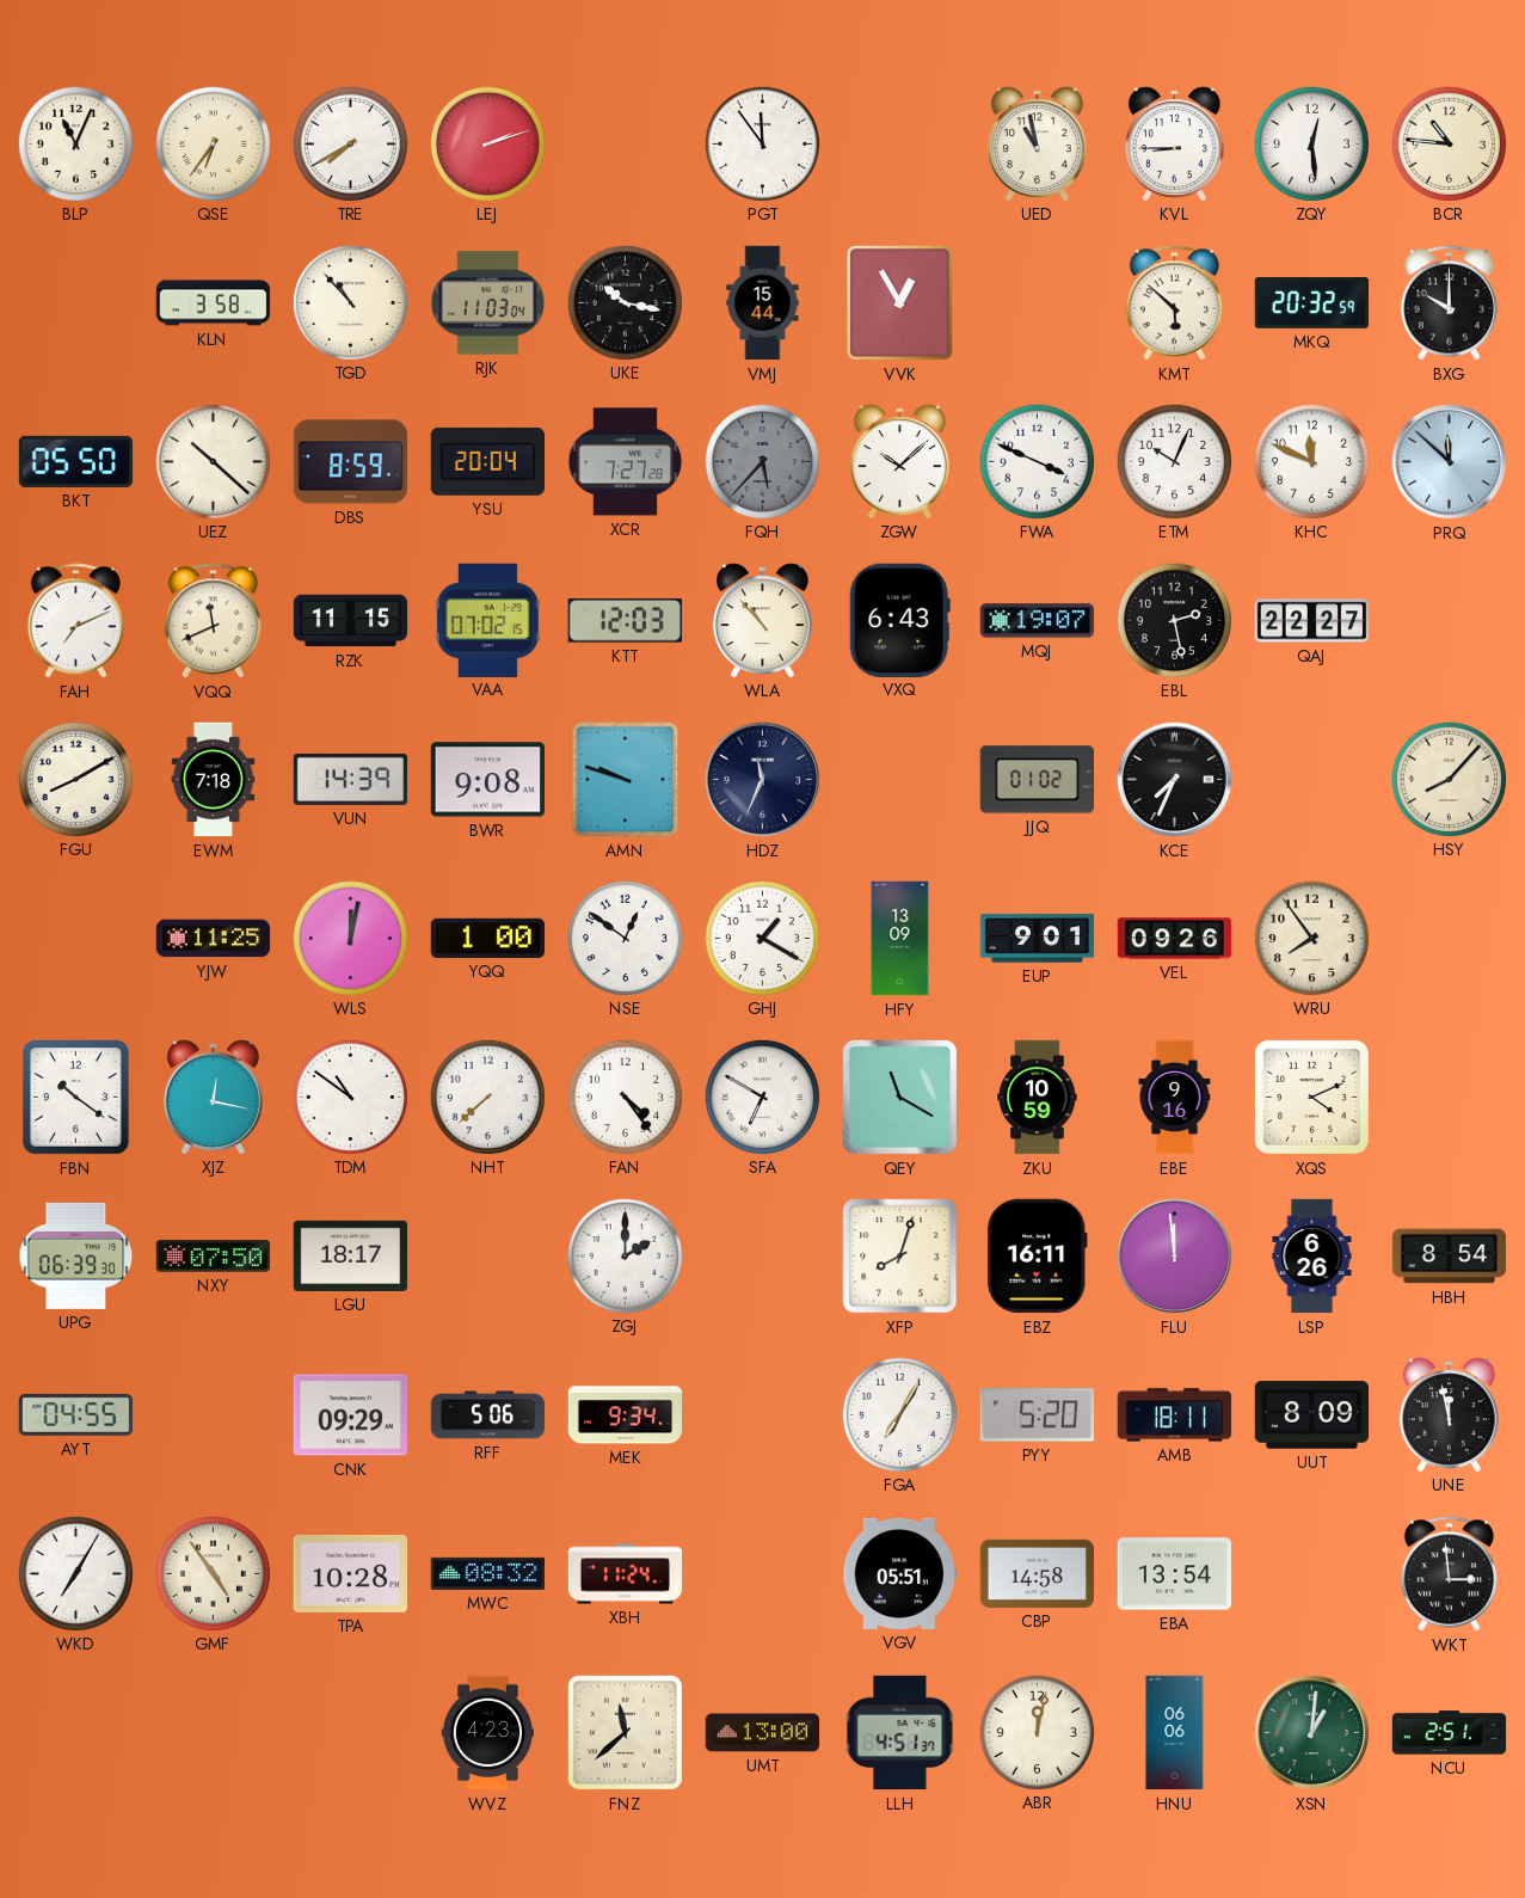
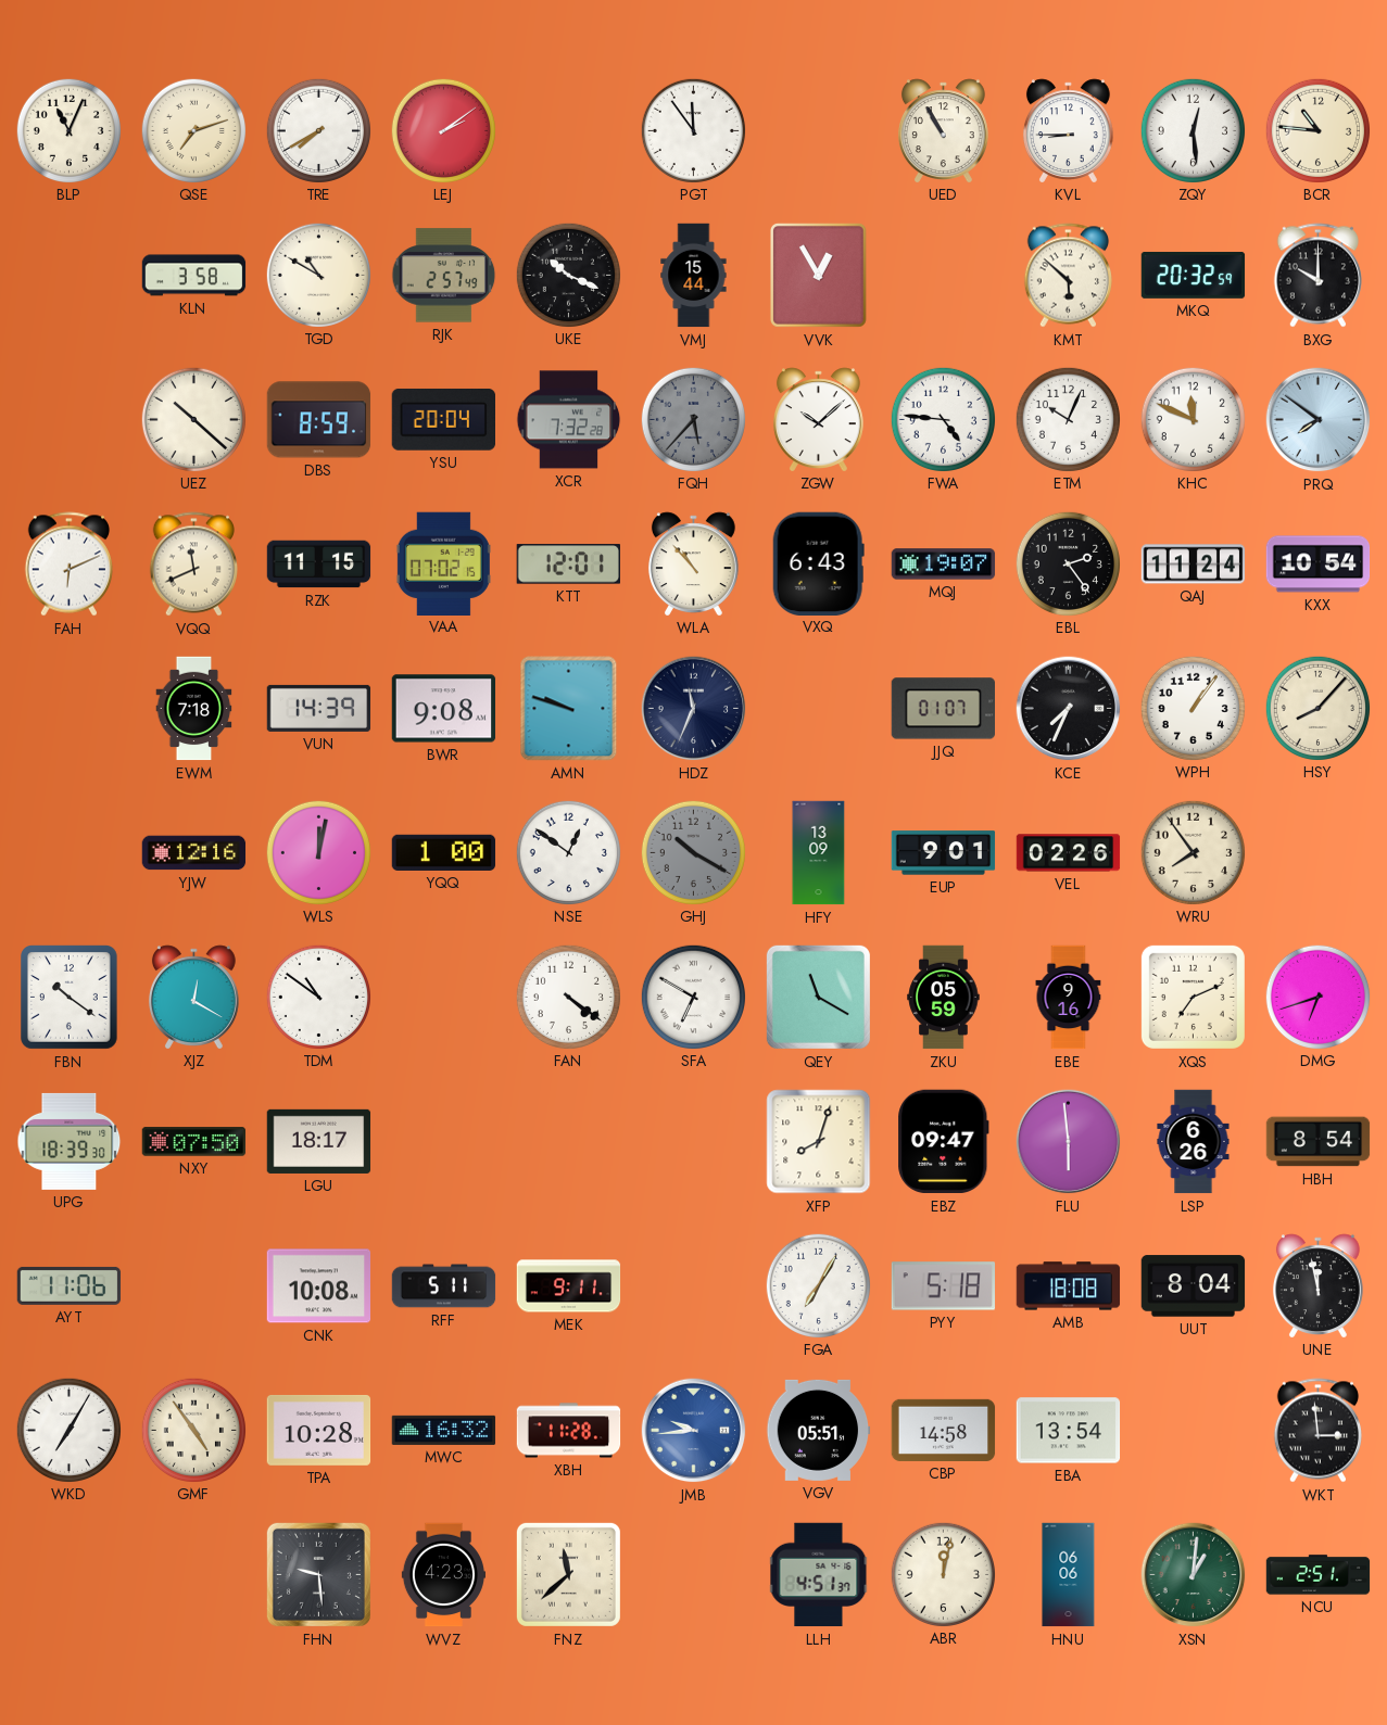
QSE: 6:36 -> 7:12
LEJ: 2:12 -> 2:09
UED: 10:58 -> 10:55
TGD: 10:53 -> 10:50
RJK: 11:03 -> 2:57
UKE: 10:17 -> 10:19
BKT: 05:50 -> none
XCR: 7:27 -> 7:32
FWA: 3:49 -> 4:46
PRQ: 11:52 -> 7:51
FAH: 7:11 -> 6:11
KTT: 12:03 -> 12:01
EBL: 2:28 -> 2:24
QAJ: 22:27 -> 11:24
KXX: none -> 10:54
FGU: 8:10 -> none
JJQ: 01:02 -> 01:07
WPH: none -> 1:06
YJW: 11:25 -> 12:16
GHJ: 1:20 -> 10:20
GHJ dial: white -> grey
VEL: 09:26 -> 02:26
XJZ: 12:17 -> 12:20
NHT: 7:38 -> none
FAN: 4:24 -> 4:21
ZKU: 10:59 -> 05:59
XQS: 4:11 -> 7:11
DMG: none -> 6:42
UPG: 06:39 -> 18:39
ZGJ: 2:00 -> none
EBZ: 16:11 -> 09:47
FLU: 11:59 -> 5:59
AYT: 04:55 -> 11:06
CNK: 09:29 -> 10:08
RFF: 5:06 -> 5:11
MEK: 9:34 -> 9:11
PYY: 5:20 -> 5:18
AMB: 18:11 -> 18:08
UUT: 8:09 -> 8:04
MWC: 08:32 -> 16:32
XBH: 11:24 -> 11:28
JMB: none -> 9:44
FHN: none -> 9:29
UMT: 13:00 -> none
